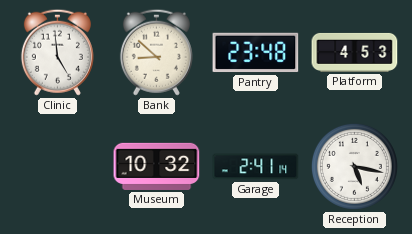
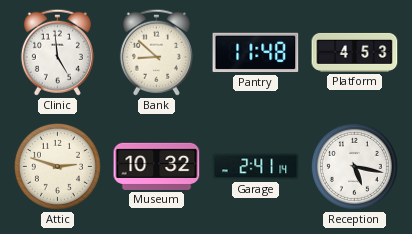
Pantry: 23:48 -> 11:48
Attic: none -> 2:48
